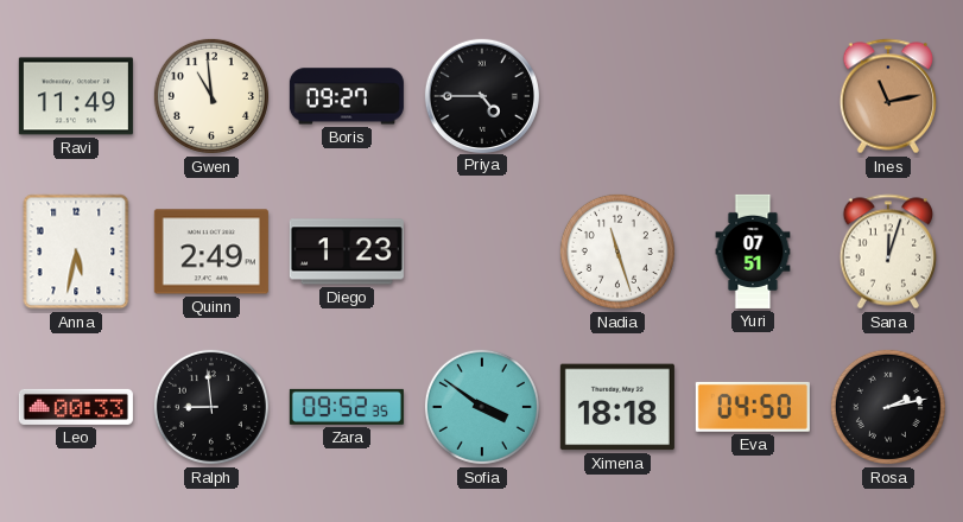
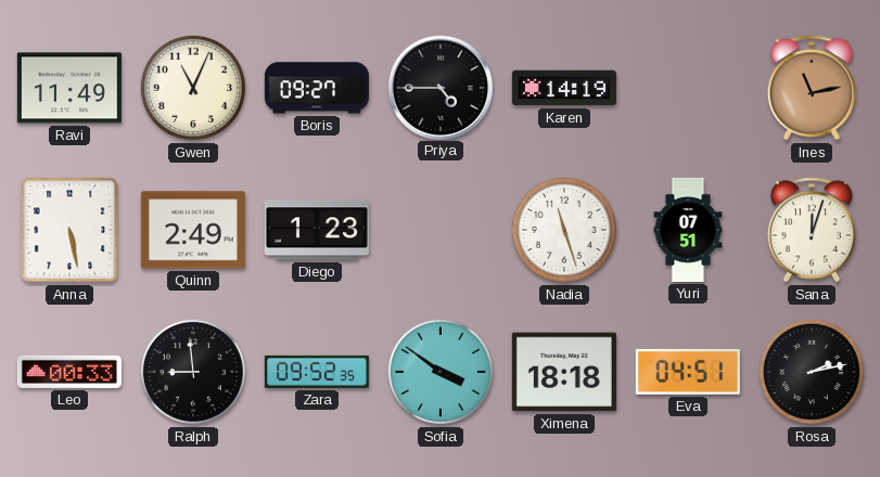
Gwen: 10:59 -> 11:04
Karen: none -> 14:19
Anna: 5:32 -> 5:28
Eva: 04:50 -> 04:51
